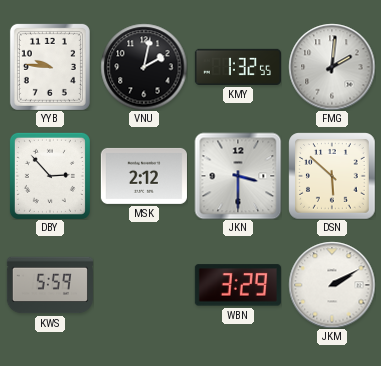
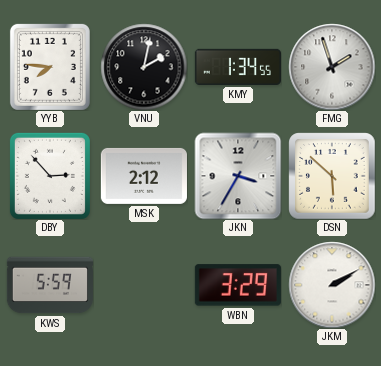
YYB: 9:46 -> 7:46
KMY: 1:32 -> 1:34
FMG: 2:01 -> 1:57
JKN: 3:30 -> 3:35
